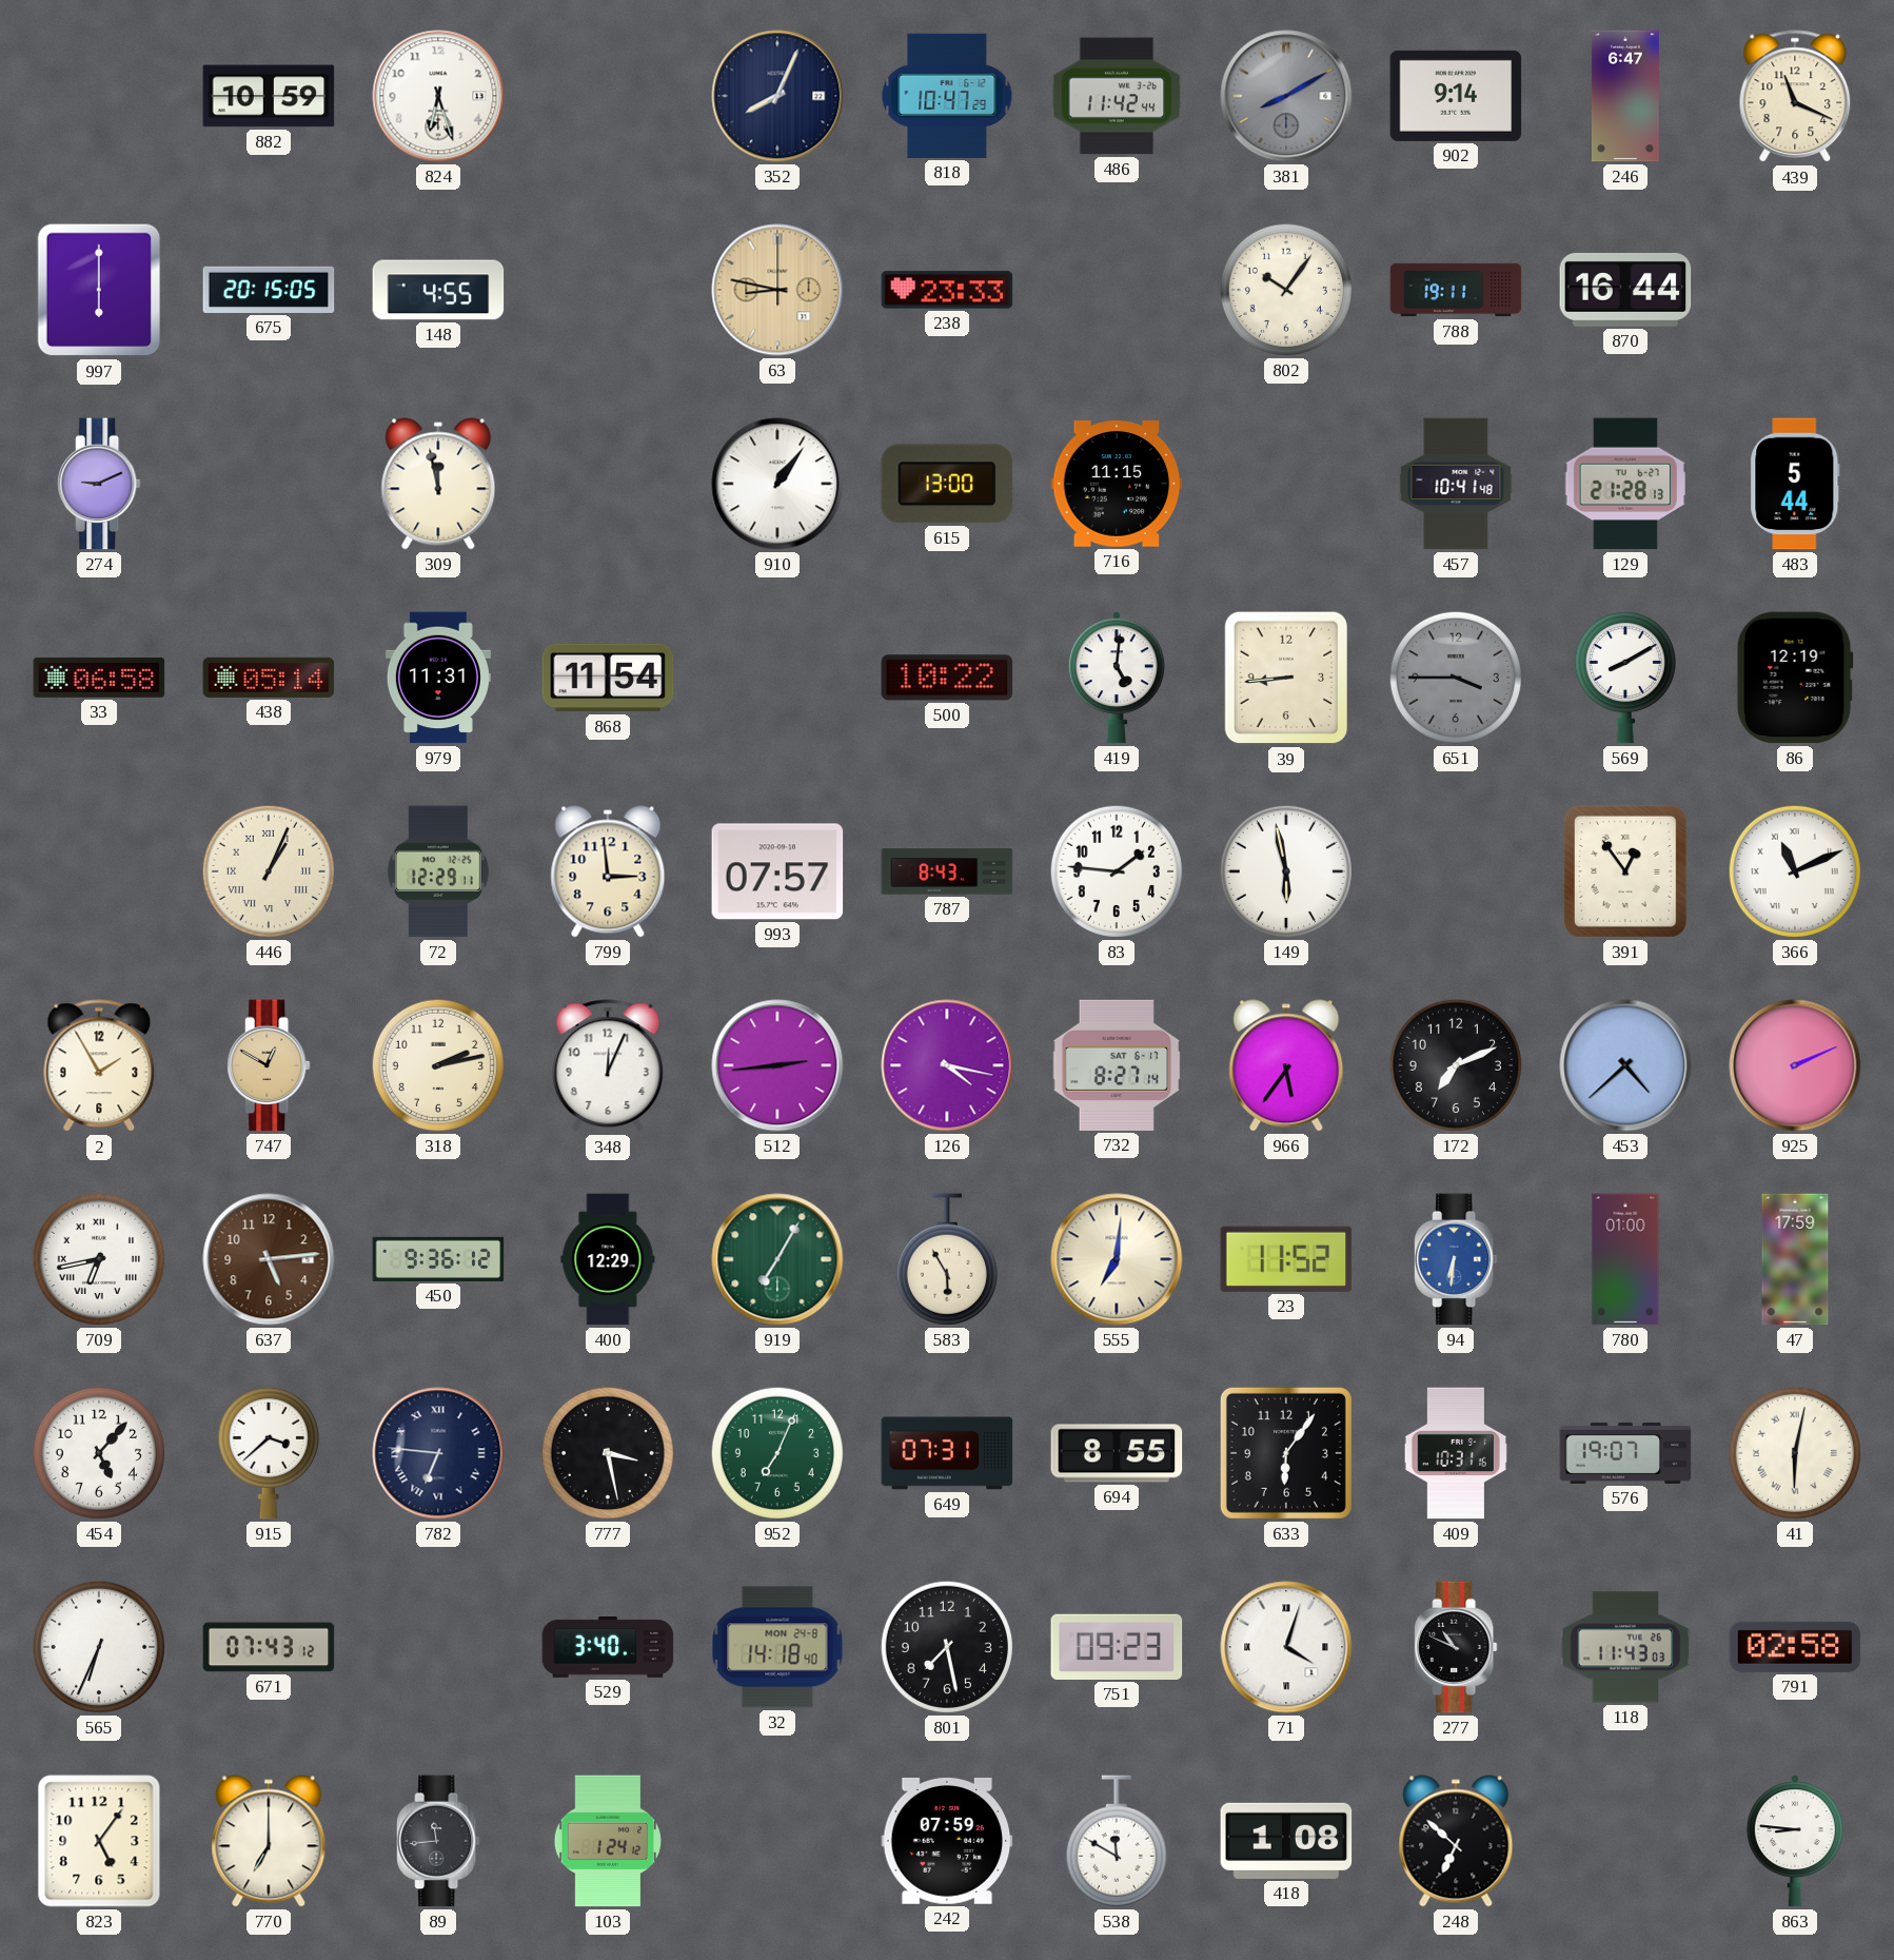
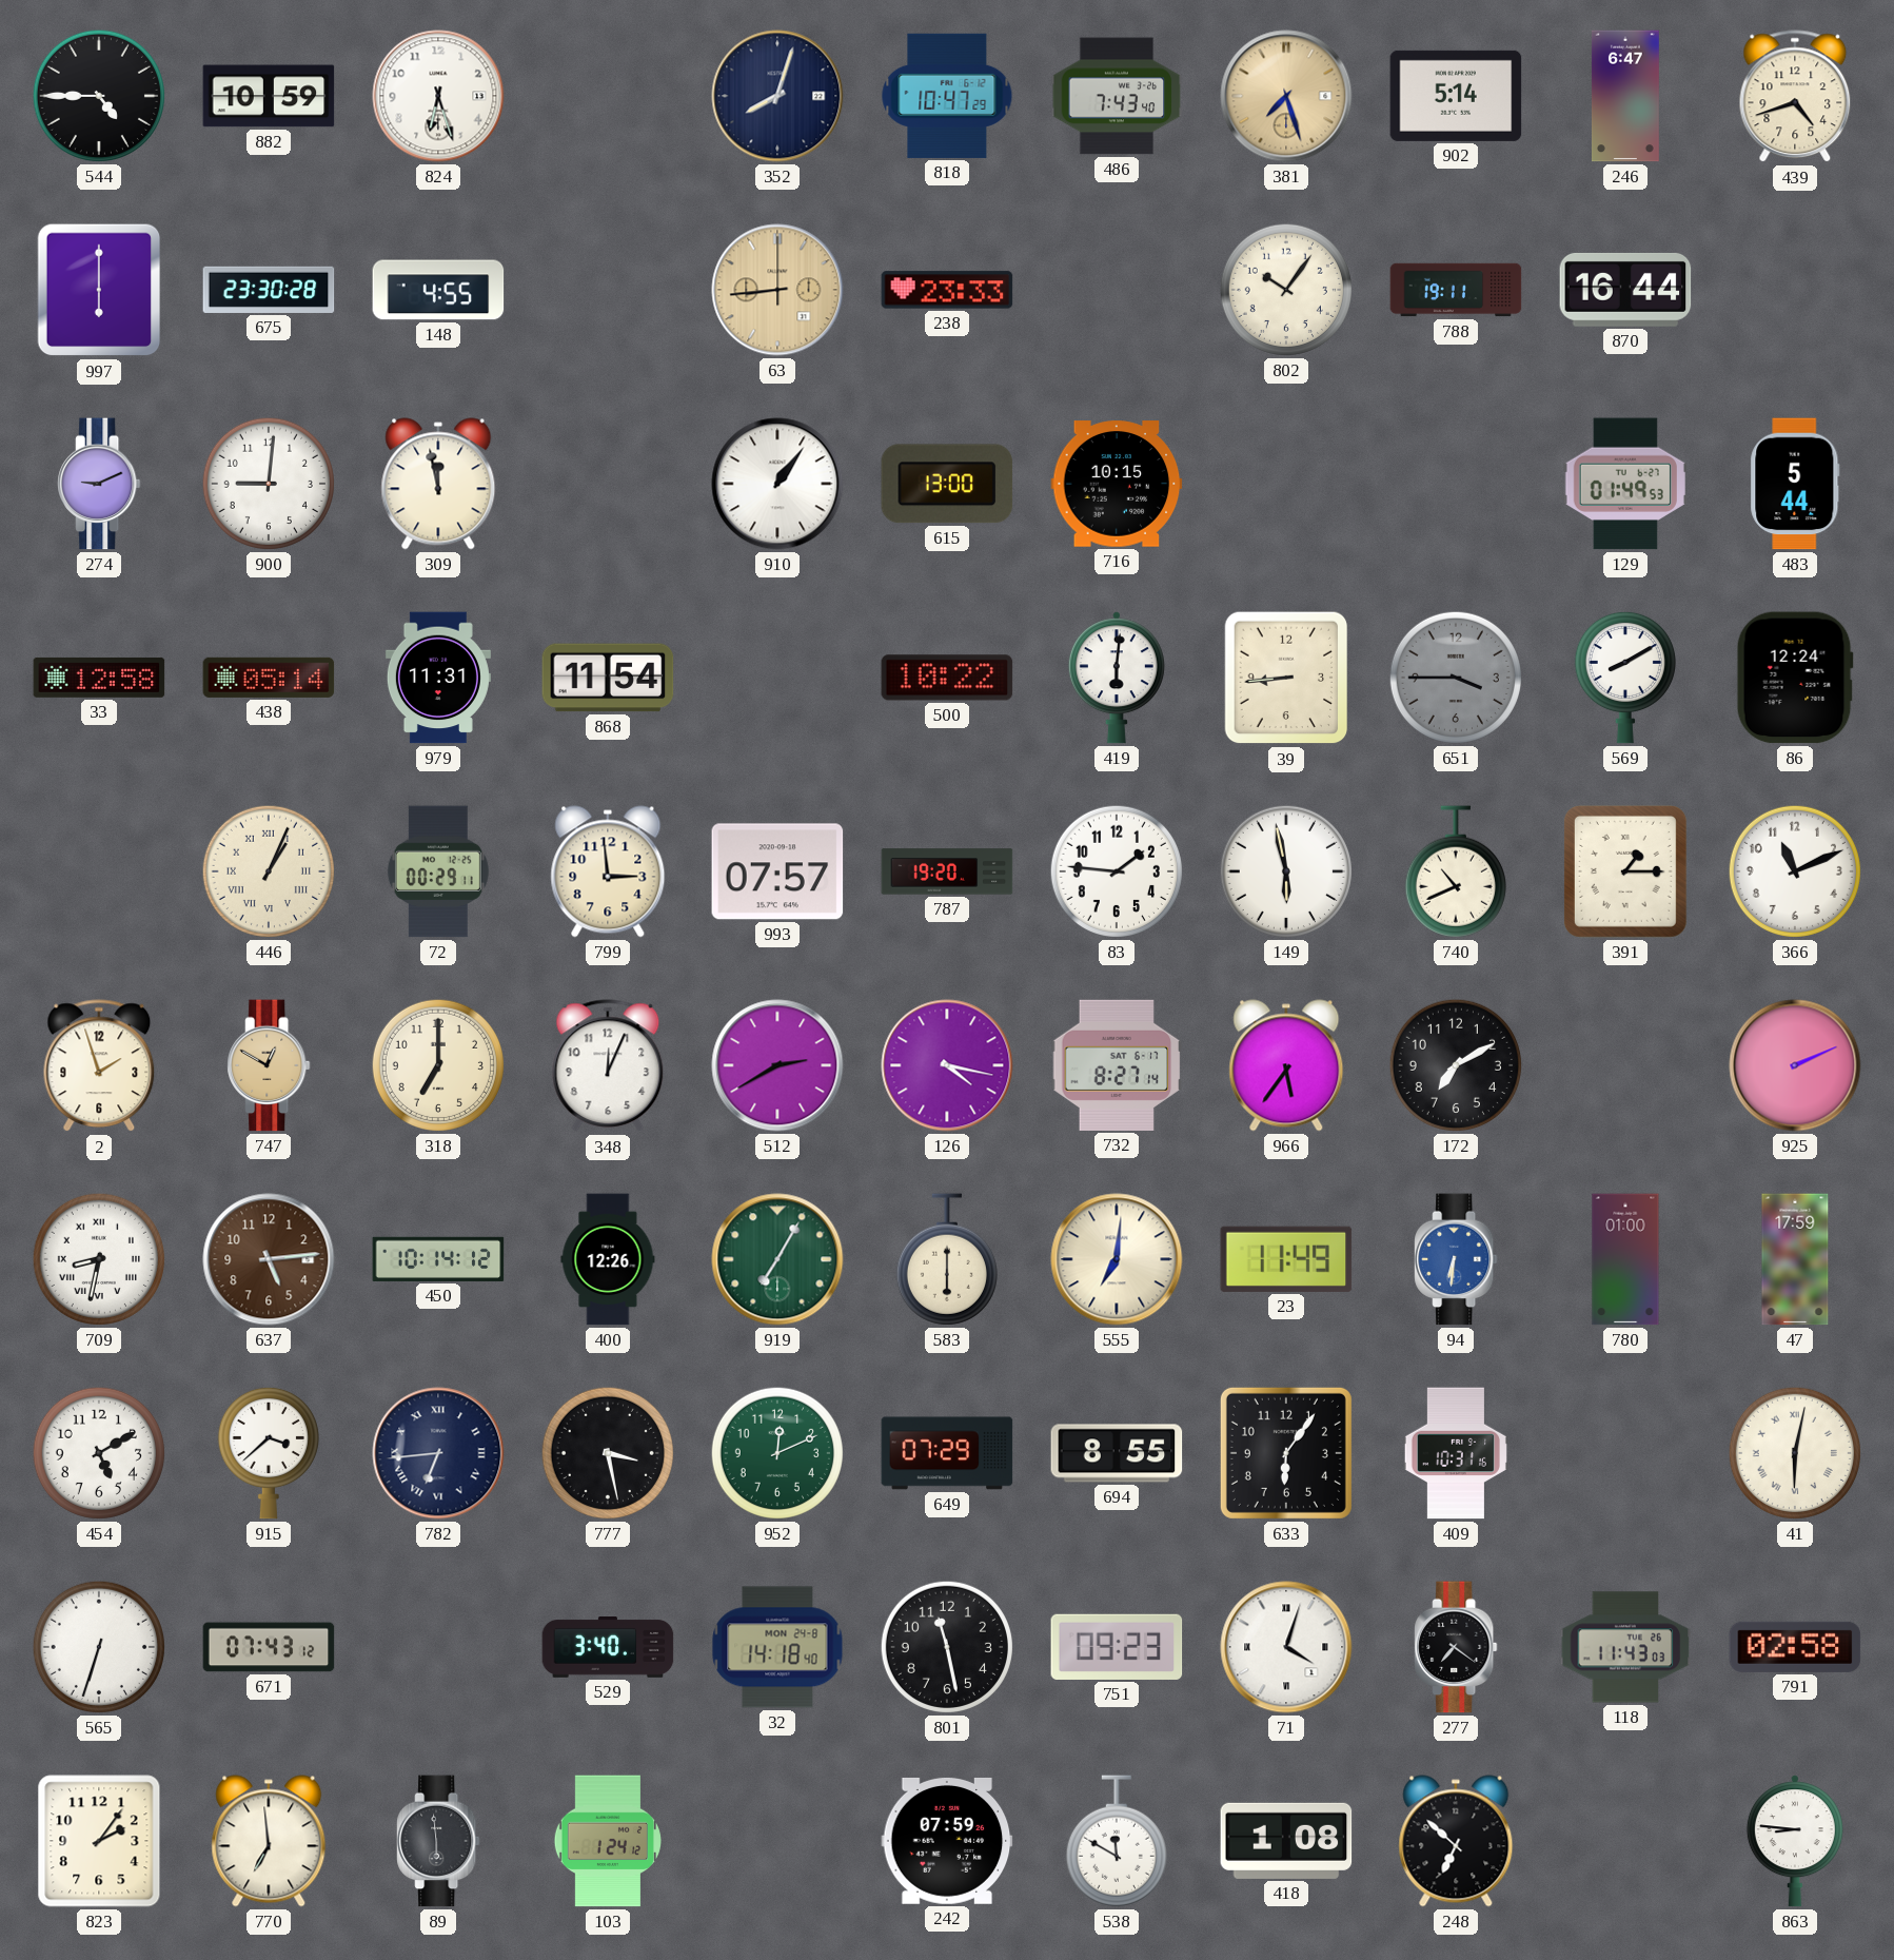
544: none -> 4:45
352: 8:04 -> 8:03
486: 11:42 -> 7:43
381: 8:10 -> 7:27
381 dial: grey -> champagne
902: 9:14 -> 5:14
439: 11:19 -> 4:42
675: 20:15 -> 23:30
63: 8:47 -> 8:44
900: none -> 9:01
716: 11:15 -> 10:15
457: 10:41 -> none
129: 21:28 -> 01:49
33: 06:58 -> 12:58
419: 5:01 -> 6:01
86: 12:19 -> 12:24
72: 12:29 -> 00:29
787: 8:43 -> 19:20
740: none -> 10:41
391: 12:54 -> 1:15
366 numerals: Roman -> Arabic
2: 1:55 -> 1:57
318: 2:13 -> 7:00
512: 2:44 -> 2:40
172: 7:11 -> 7:10
453: 4:38 -> none
709: 6:43 -> 8:32
450: 9:36 -> 10:14
400: 12:29 -> 12:26
583: 5:55 -> 6:00
23: 11:52 -> 11:49
454: 5:07 -> 5:10
782: 6:46 -> 6:44
952: 7:04 -> 12:11
649: 07:31 -> 07:29
576: 19:07 -> none
565: 6:34 -> 6:33
801: 7:28 -> 11:28
277: 10:49 -> 7:21
823: 5:06 -> 2:06
770: 7:00 -> 6:59
89: 11:44 -> 5:59
